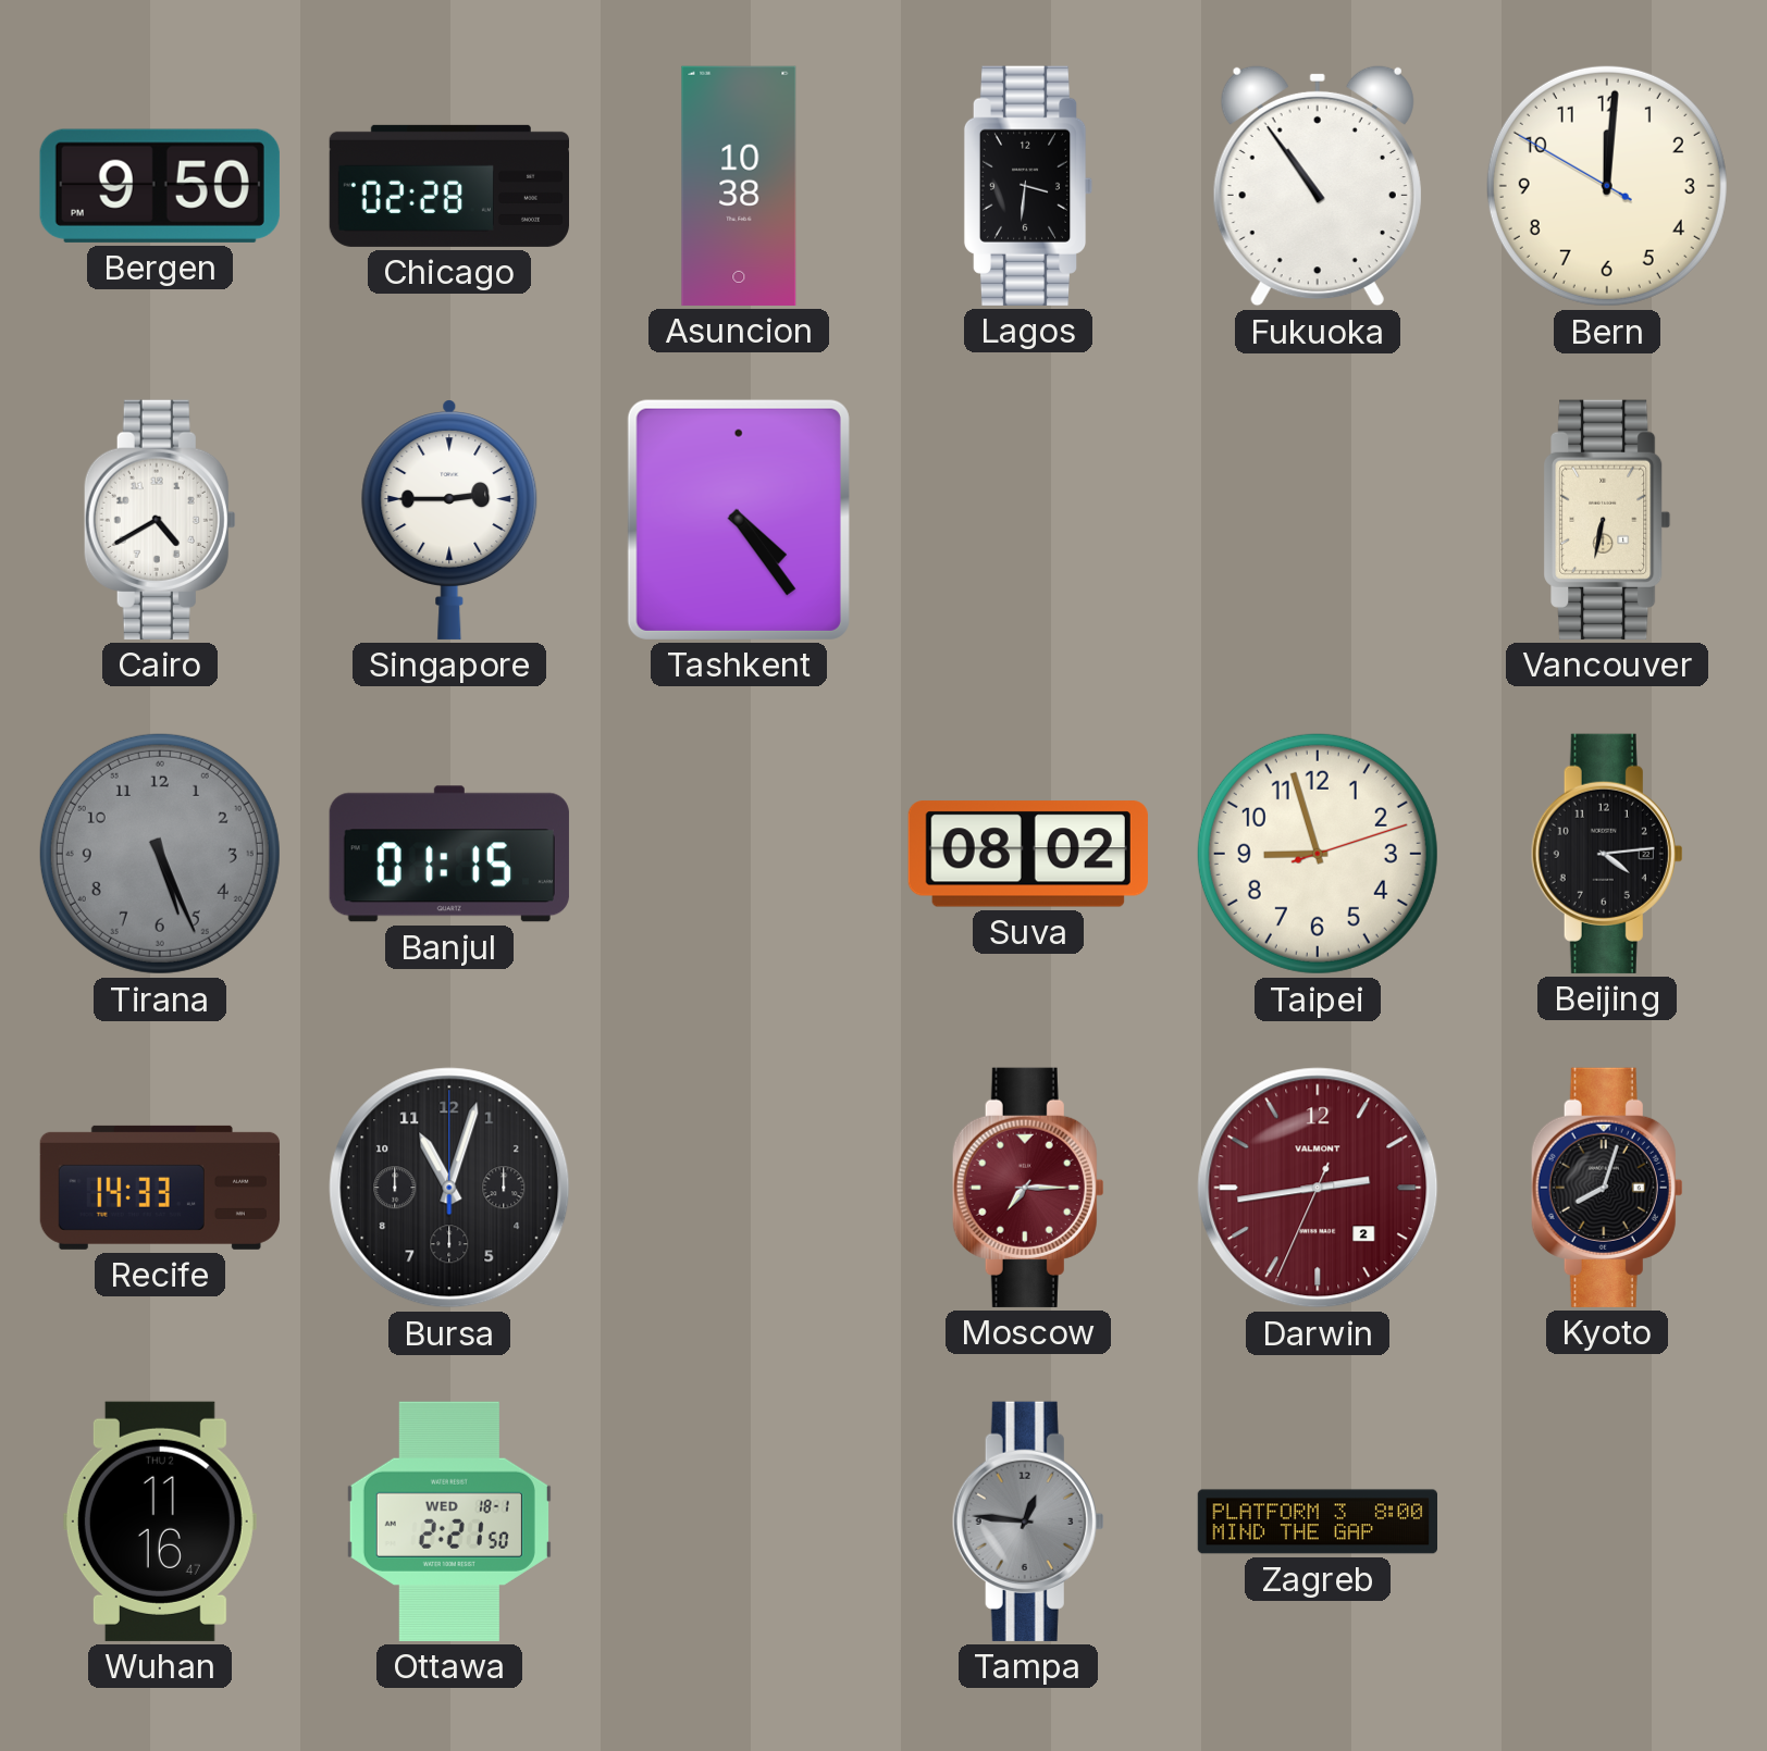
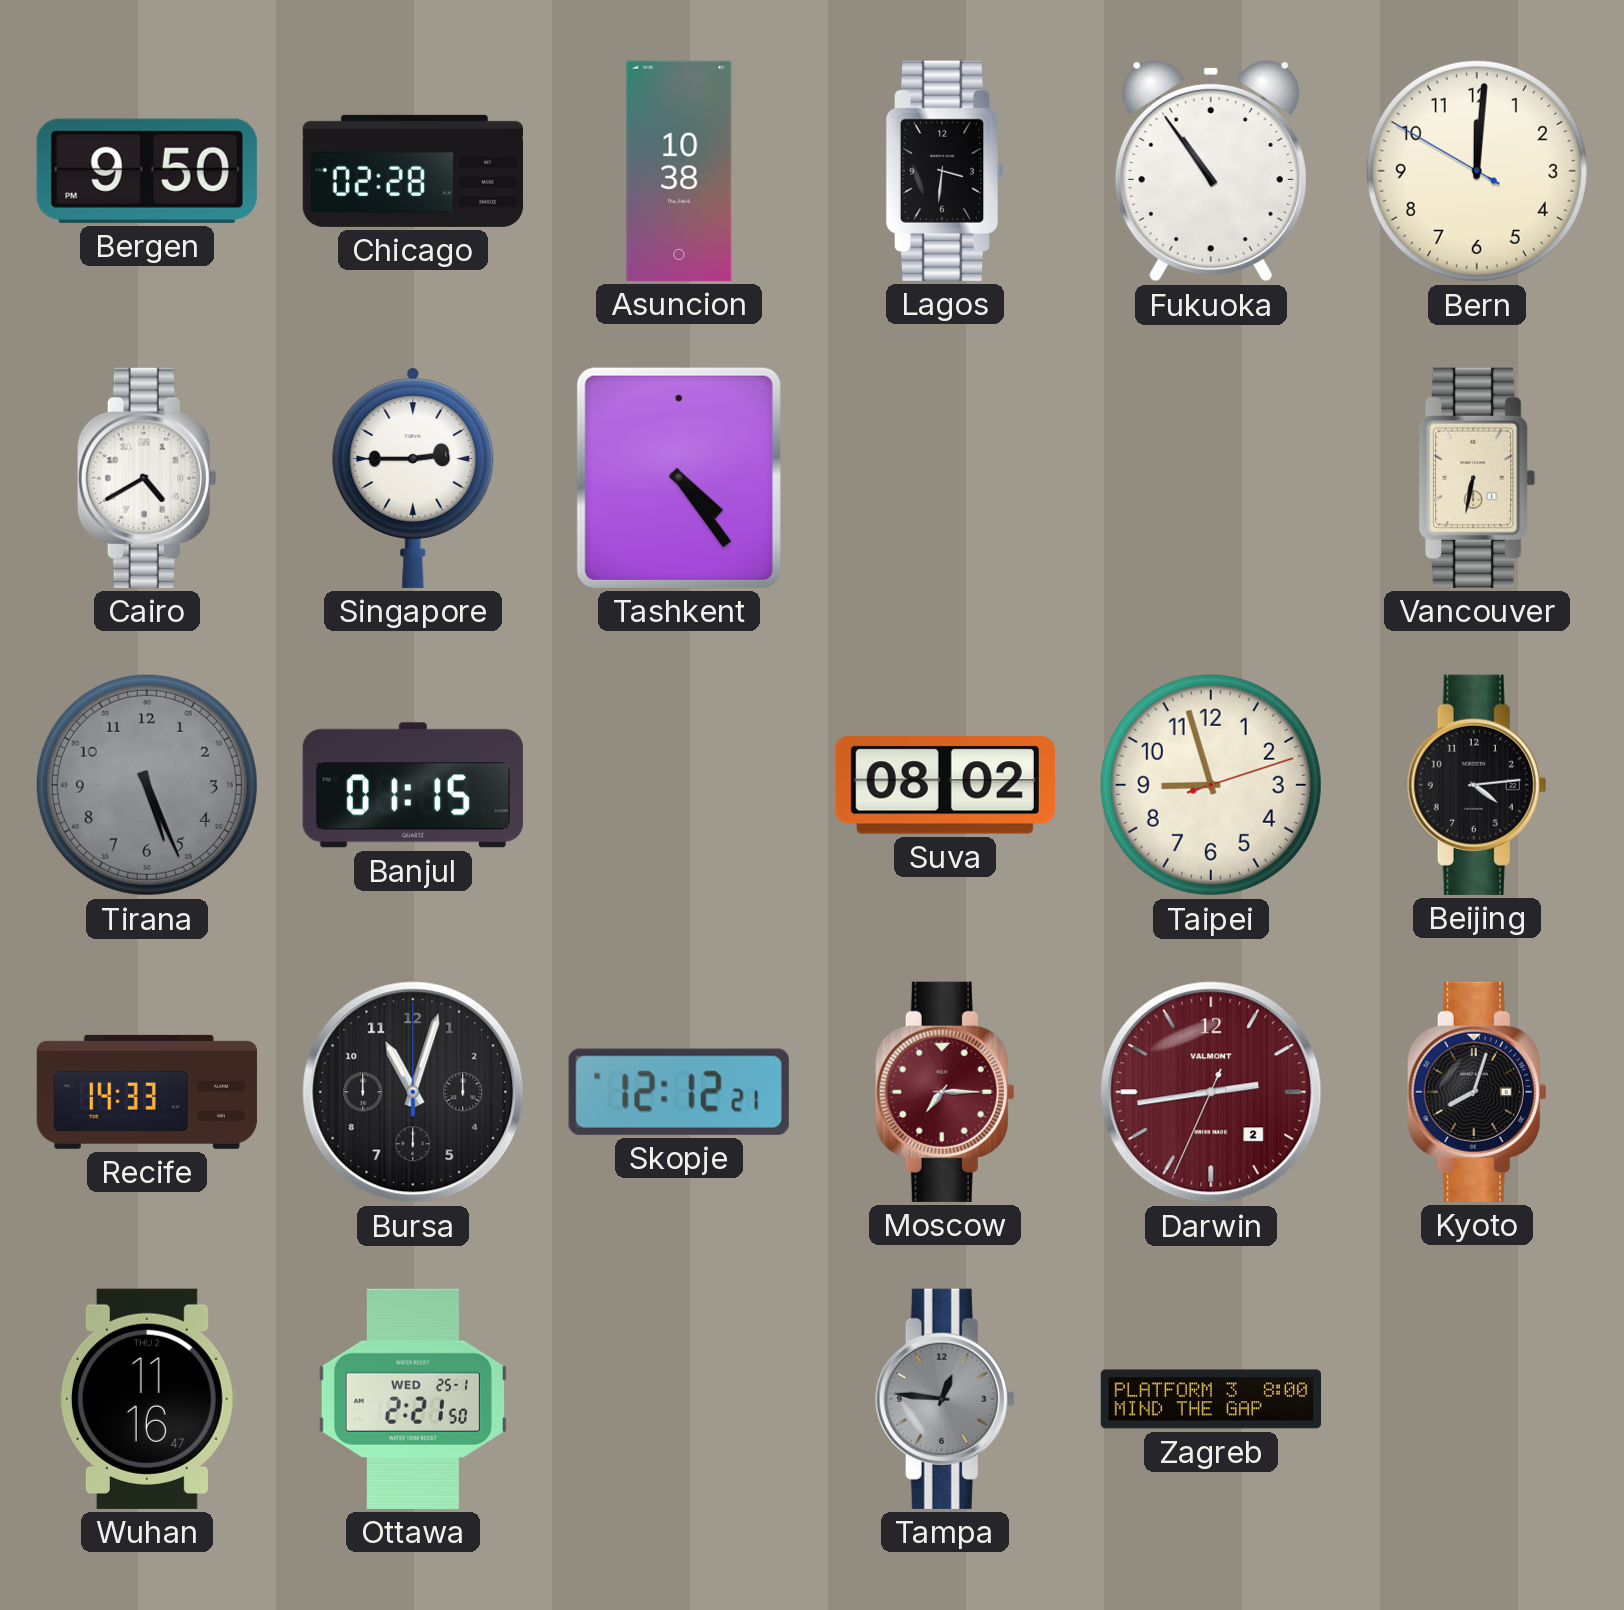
Skopje: none -> 12:12
Ottawa date: WED 18-1 -> WED 25-1
